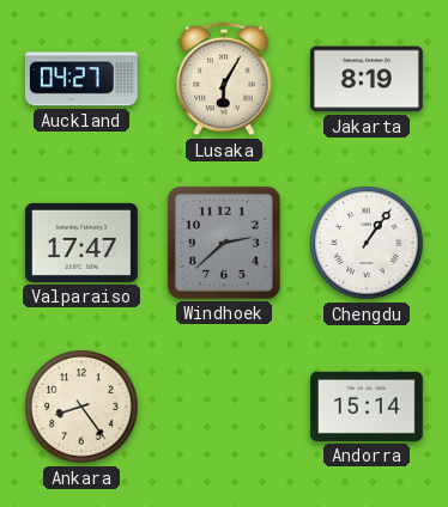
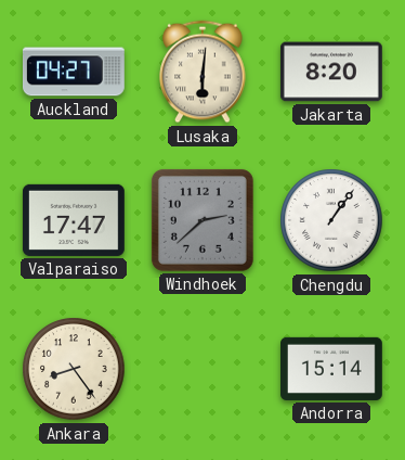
Lusaka: 6:05 -> 6:01
Jakarta: 8:19 -> 8:20
